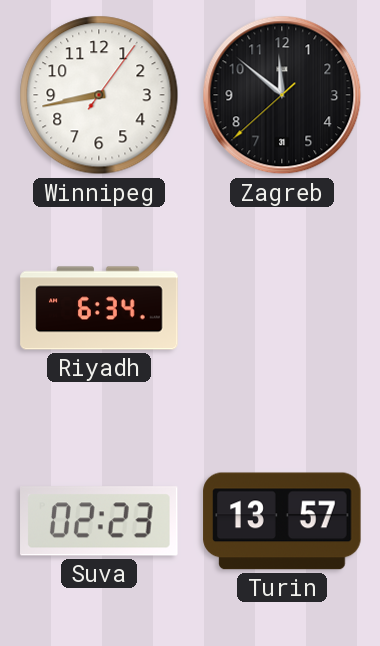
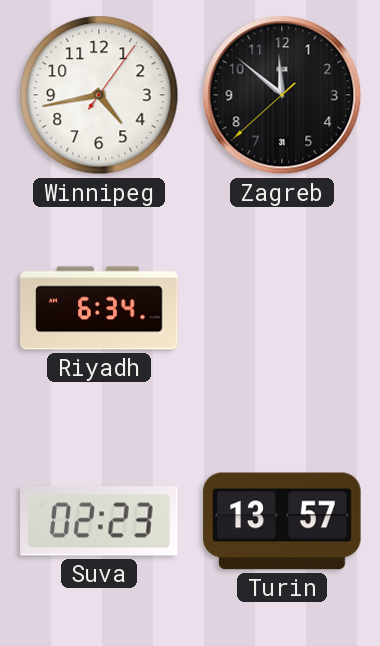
Winnipeg: 8:43 -> 4:43
